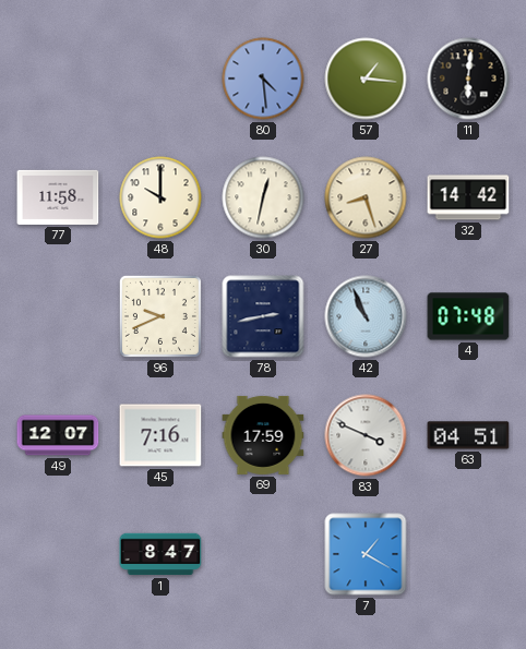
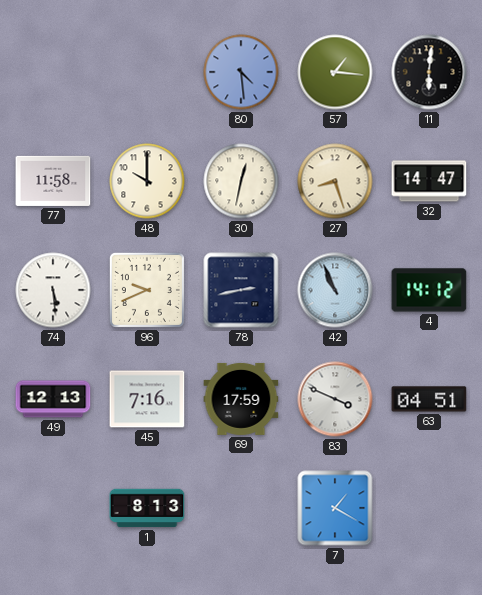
32: 14:42 -> 14:47
74: none -> 5:29
4: 07:48 -> 14:12
49: 12:07 -> 12:13
1: 8:47 -> 8:13
